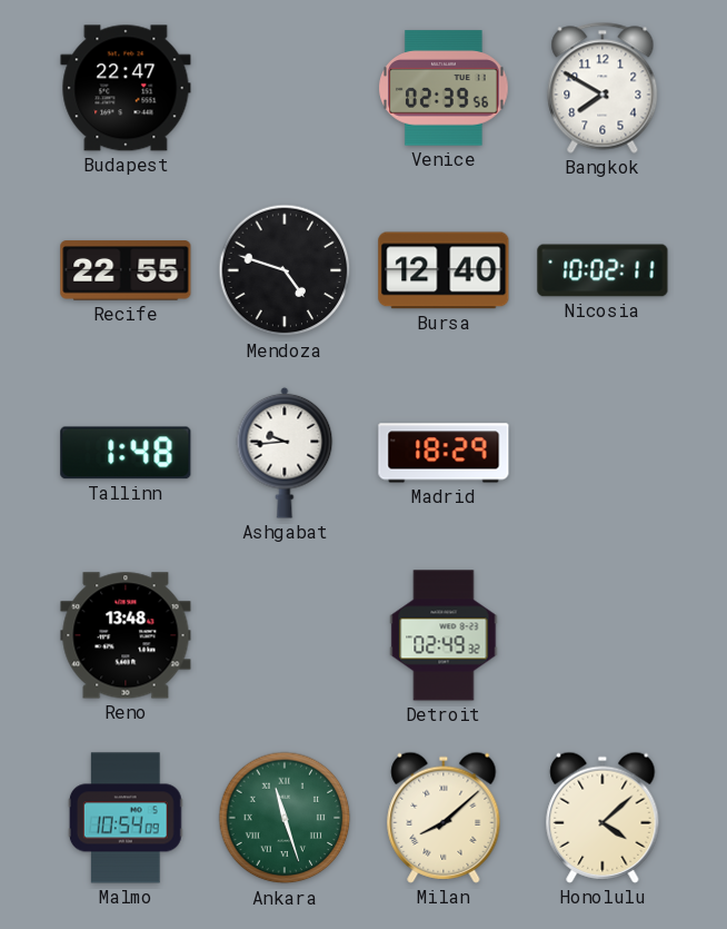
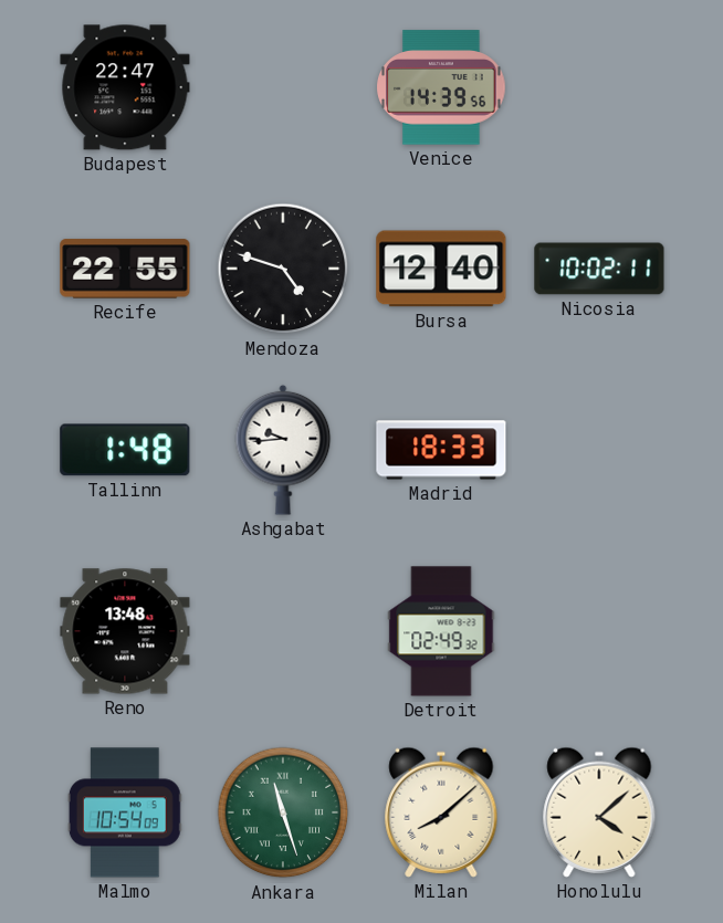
Venice: 02:39 -> 14:39
Bangkok: 7:50 -> none
Madrid: 18:29 -> 18:33
